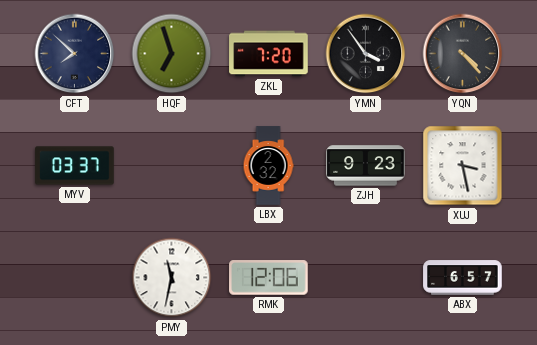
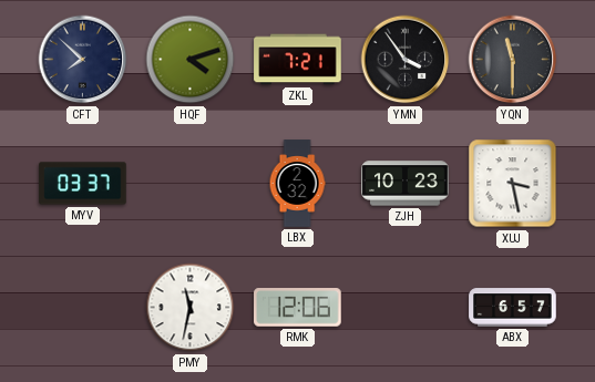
HQF: 6:57 -> 4:12
ZKL: 7:20 -> 7:21
YQN: 4:23 -> 11:30
ZJH: 9:23 -> 10:23
